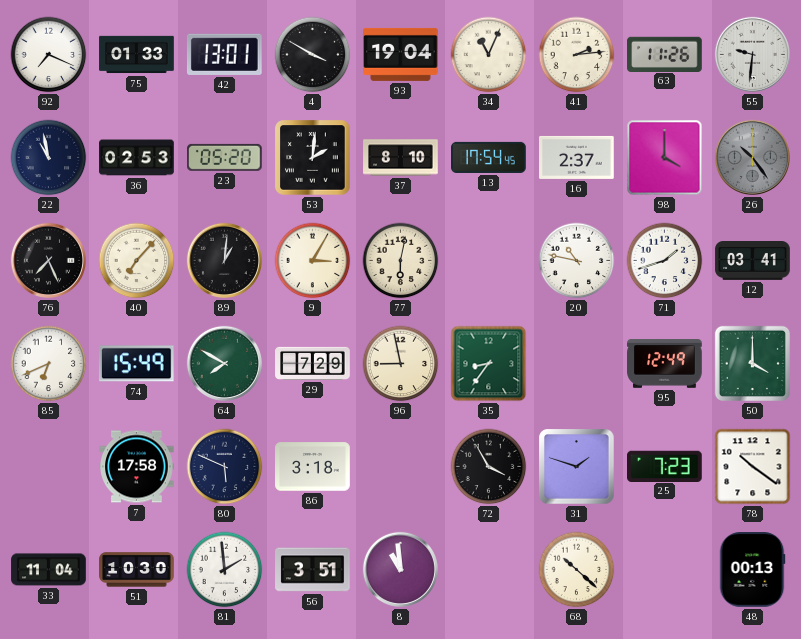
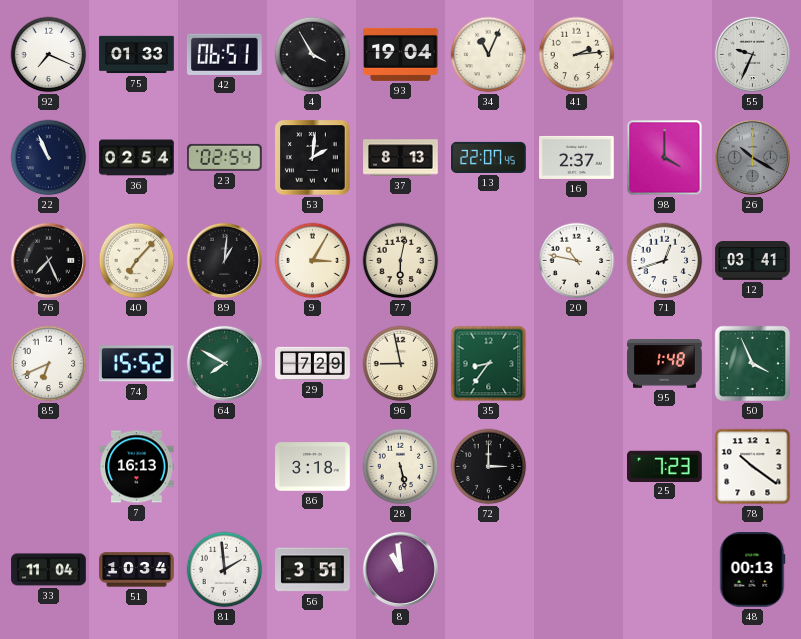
42: 13:01 -> 06:51
4: 3:50 -> 3:55
63: 11:26 -> none
55: 9:31 -> 9:34
22: 10:58 -> 10:56
36: 02:53 -> 02:54
23: 05:20 -> 02:54
37: 8:10 -> 8:13
13: 17:54 -> 22:07
26: 10:24 -> 10:20
71: 1:42 -> 12:42
74: 15:49 -> 15:52
95: 12:49 -> 1:48
50: 4:00 -> 3:56
7: 17:58 -> 16:13
80: 5:49 -> none
28: none -> 5:28
72: 3:55 -> 3:00
31: 1:48 -> none
51: 10:30 -> 10:34
68: 10:22 -> none
